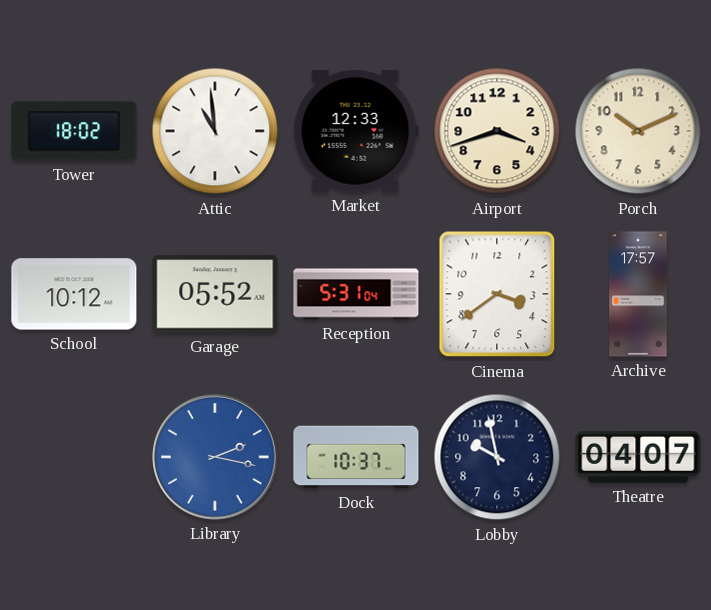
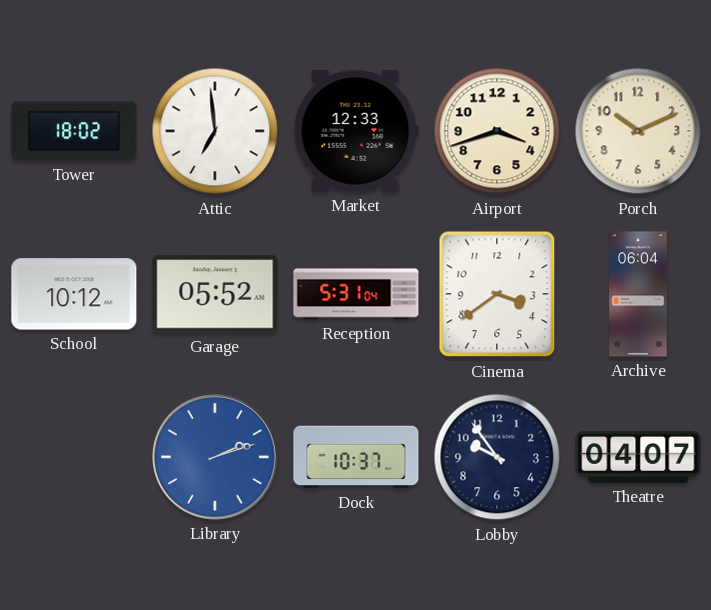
Attic: 10:59 -> 6:59
Archive: 17:57 -> 06:04
Library: 2:17 -> 2:12
Lobby: 9:58 -> 9:54
